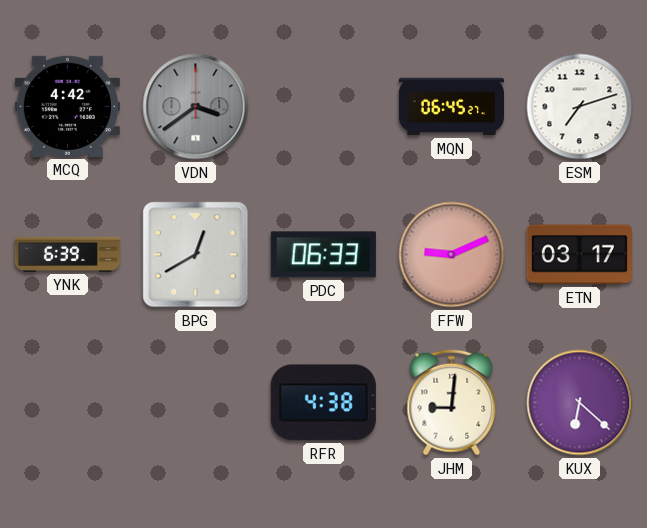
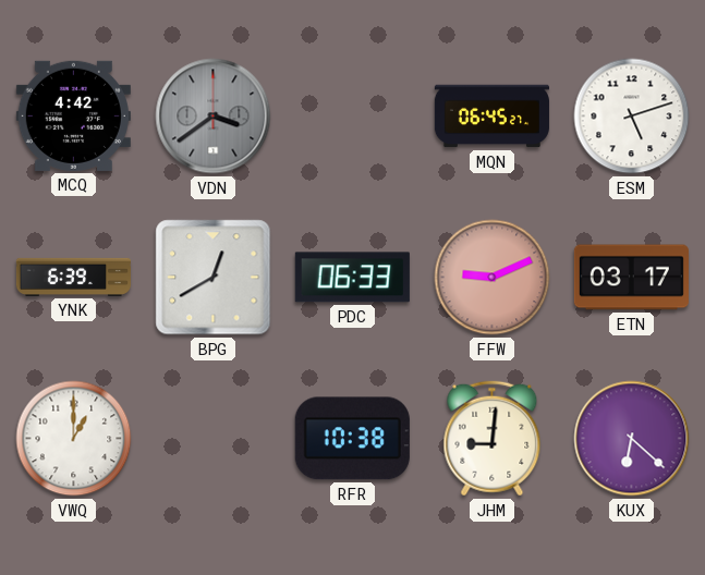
ESM: 7:12 -> 5:12
VWQ: none -> 1:00
RFR: 4:38 -> 10:38
